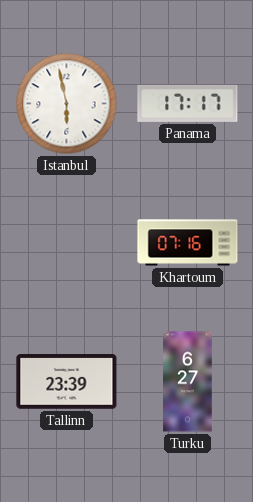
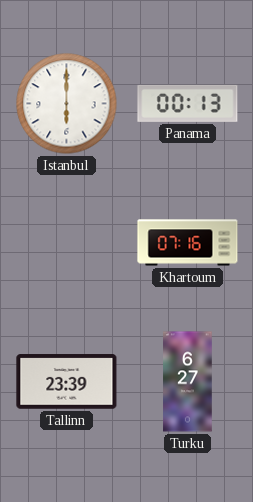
Istanbul: 5:58 -> 6:00
Panama: 17:17 -> 00:13
